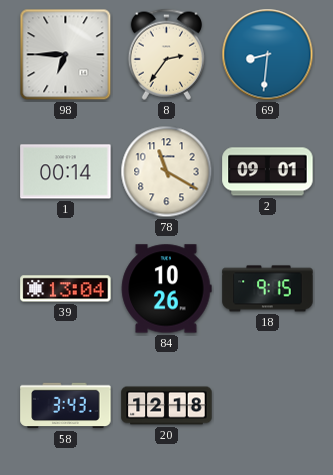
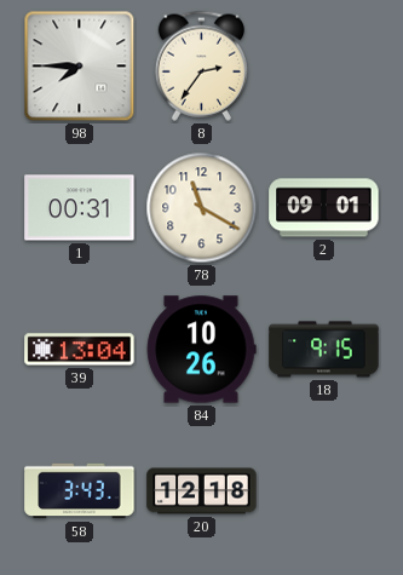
98: 6:45 -> 7:45
69: 8:31 -> none
1: 00:14 -> 00:31
